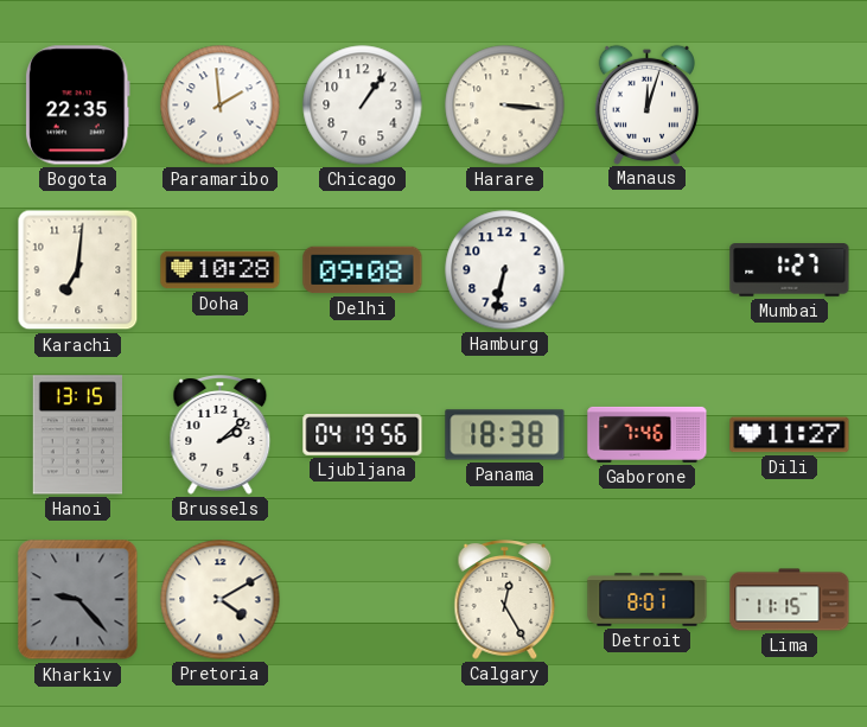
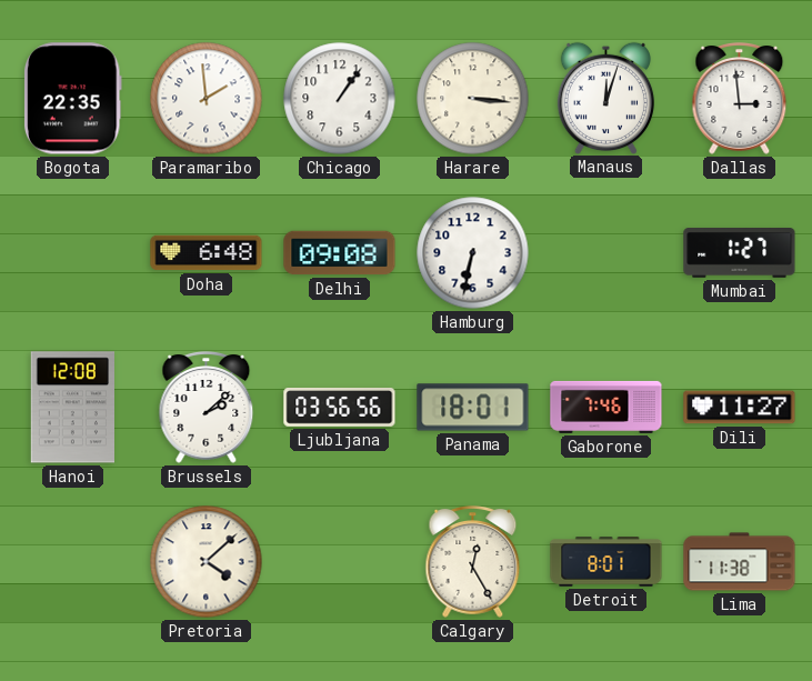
Dallas: none -> 2:59
Karachi: 7:01 -> none
Doha: 10:28 -> 6:48
Hanoi: 13:15 -> 12:08
Ljubljana: 04:19 -> 03:56
Panama: 18:38 -> 18:01
Kharkiv: 9:23 -> none
Pretoria: 4:10 -> 4:08
Lima: 11:15 -> 11:38
